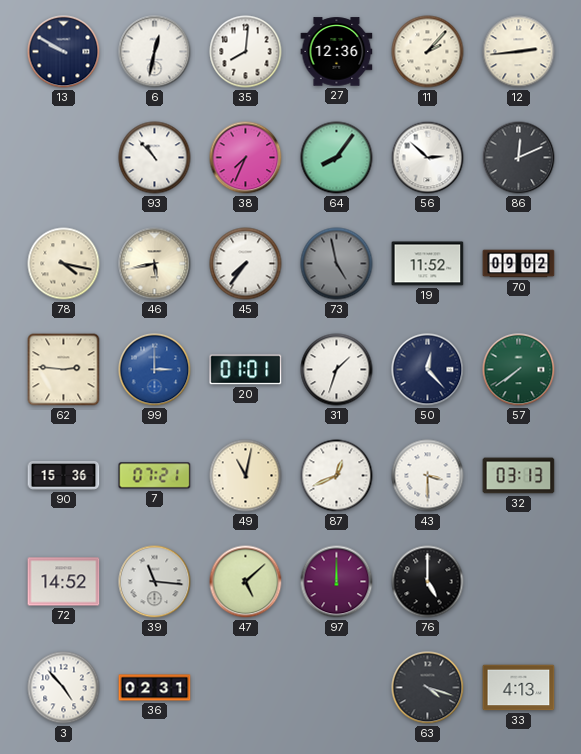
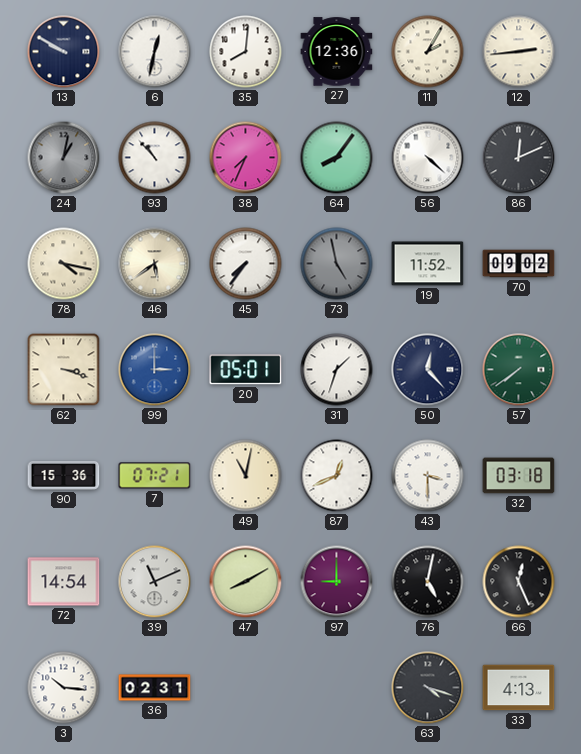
11: 2:07 -> 2:05
24: none -> 1:02
56: 2:52 -> 4:22
46: 5:43 -> 5:39
62: 2:46 -> 3:18
20: 01:01 -> 05:01
32: 03:13 -> 03:18
72: 14:52 -> 14:54
39: 11:16 -> 11:11
47: 5:08 -> 8:10
97: 12:00 -> 9:00
76: 5:00 -> 5:02
66: none -> 12:26
3: 4:53 -> 10:16
